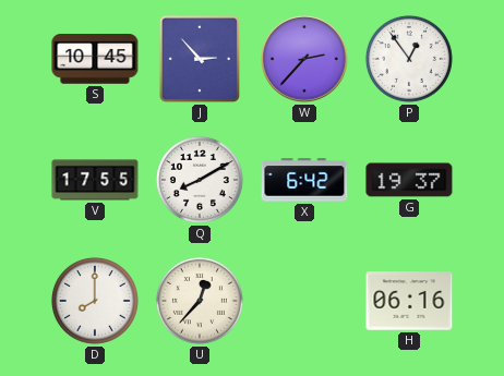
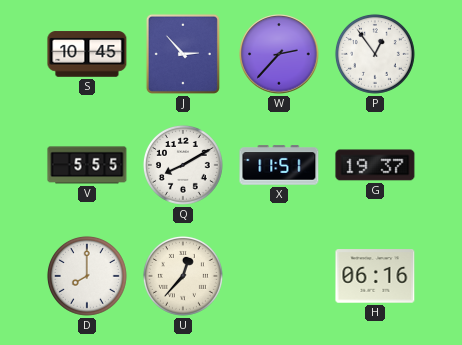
V: 17:55 -> 5:55
X: 6:42 -> 11:51
